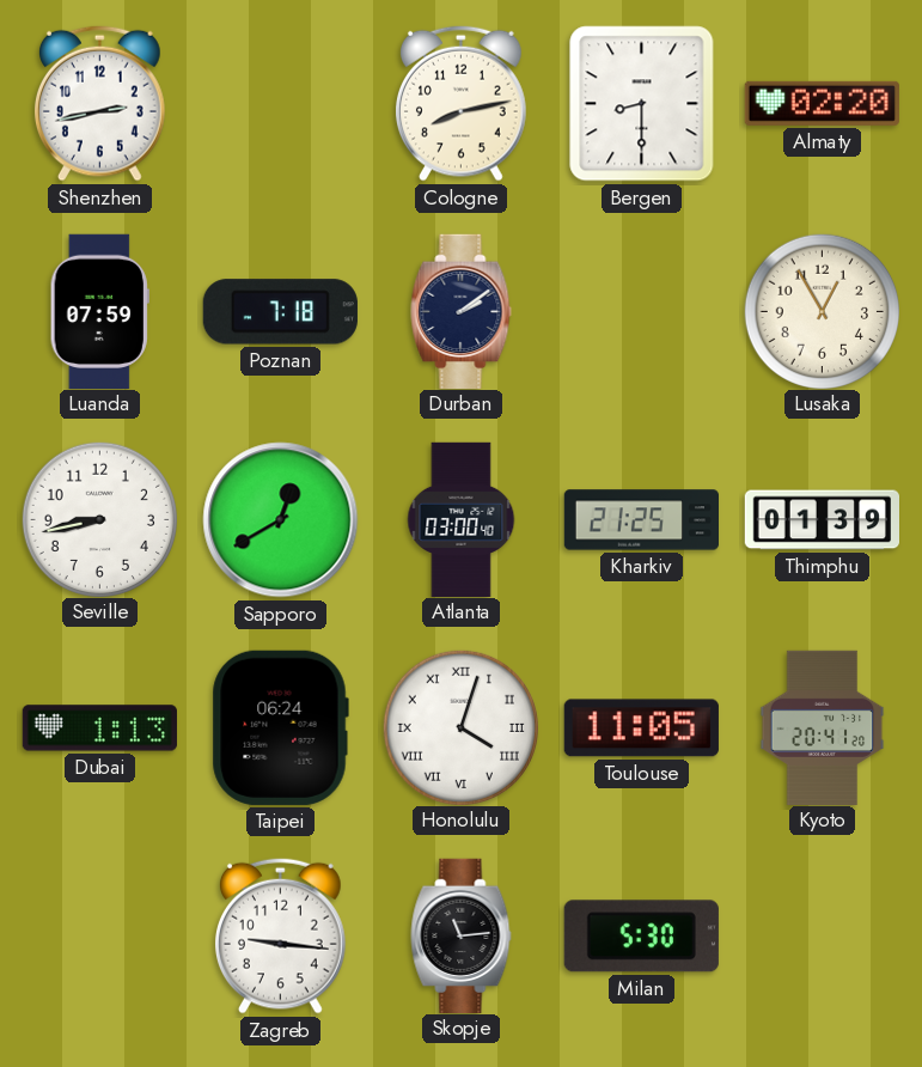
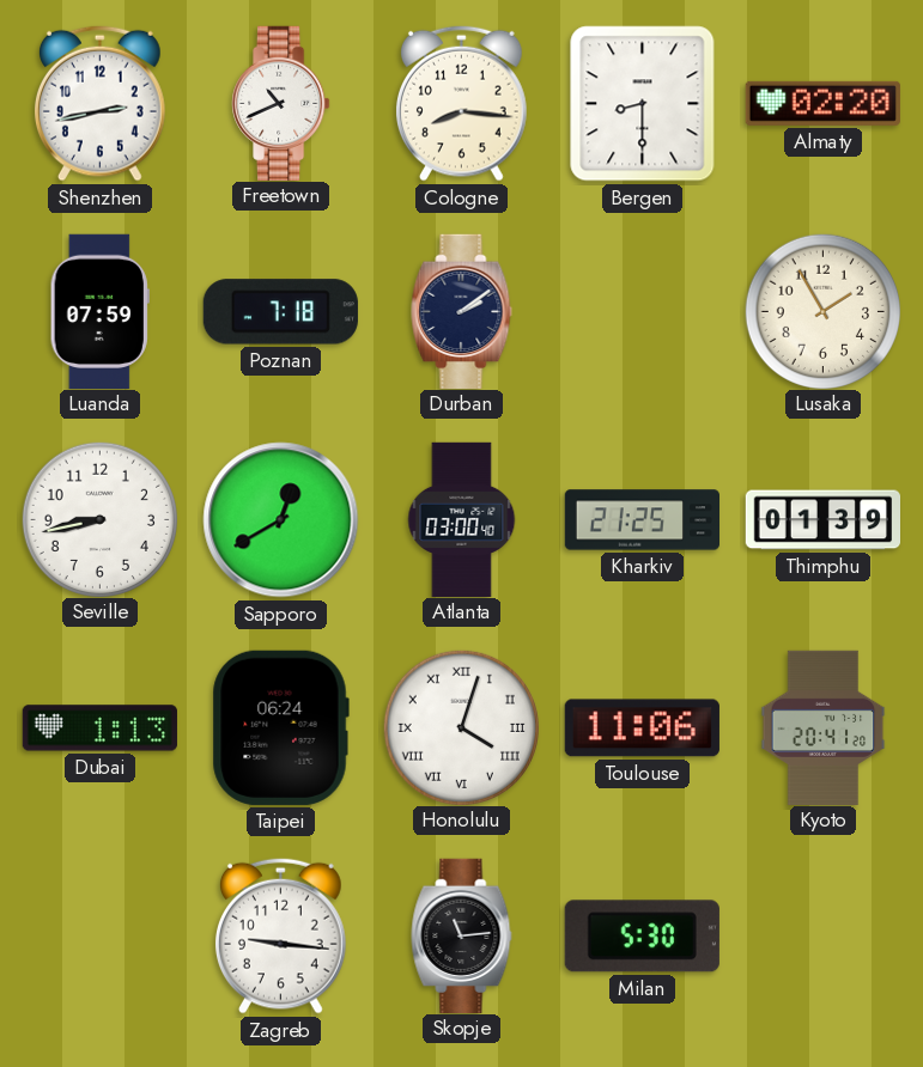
Freetown: none -> 10:41
Cologne: 8:13 -> 8:16
Lusaka: 12:55 -> 1:55
Toulouse: 11:05 -> 11:06
